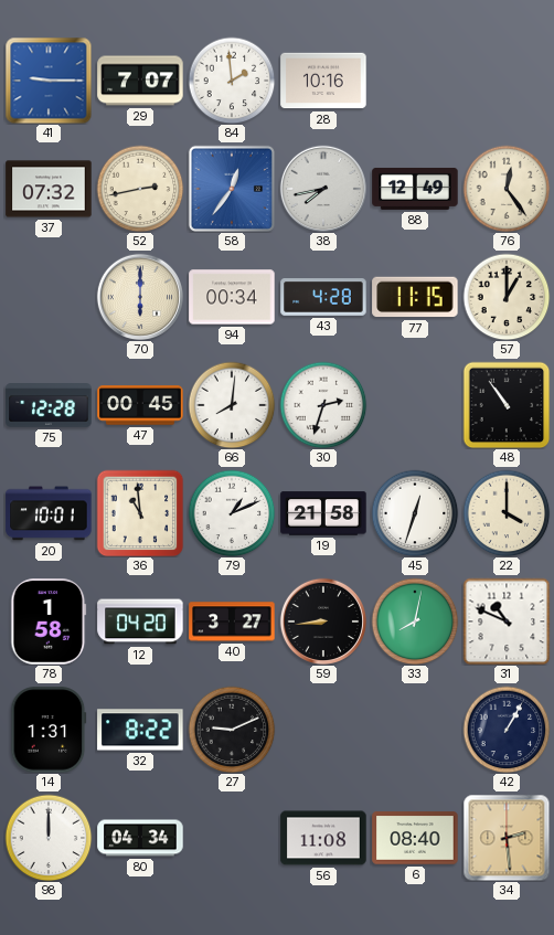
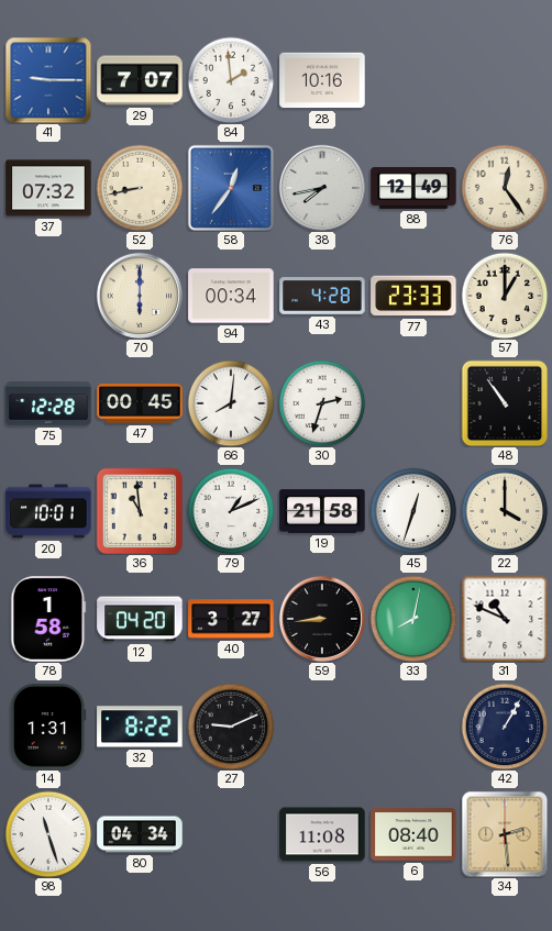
52: 2:43 -> 8:43
77: 11:15 -> 23:33
98: 12:00 -> 11:27
